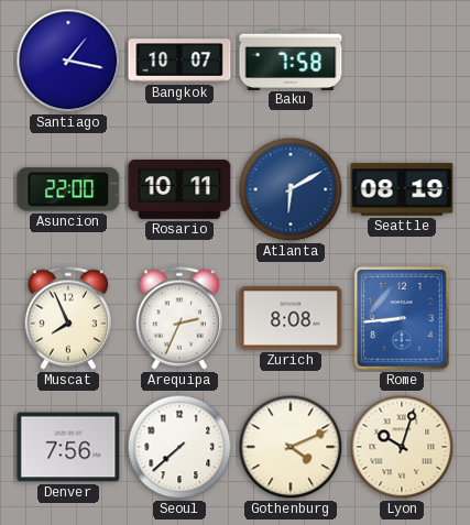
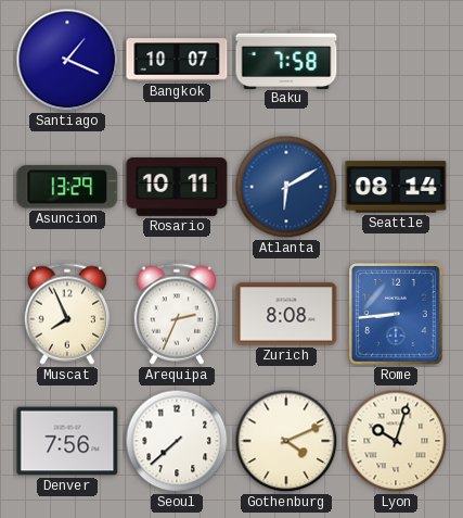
Santiago: 1:17 -> 1:19
Asuncion: 22:00 -> 13:29
Seattle: 08:19 -> 08:14
